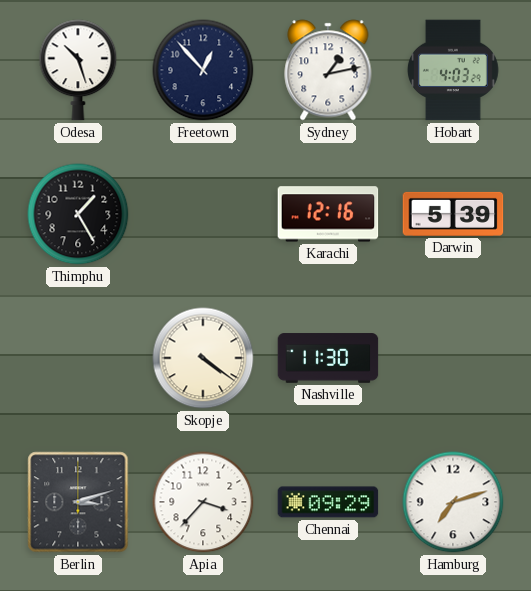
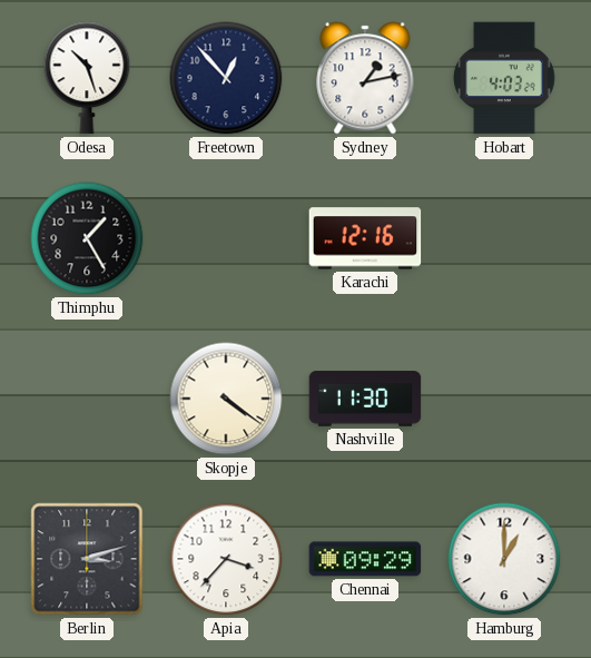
Darwin: 5:39 -> none
Hamburg: 7:12 -> 1:00
